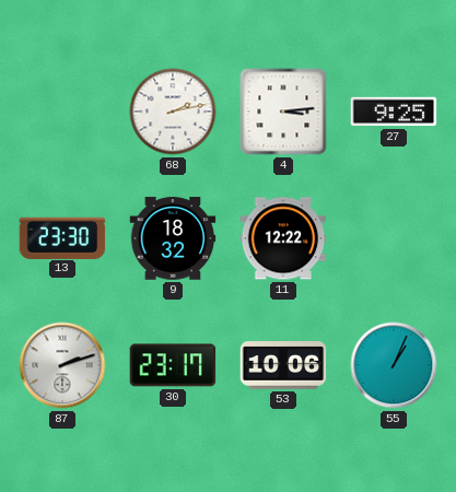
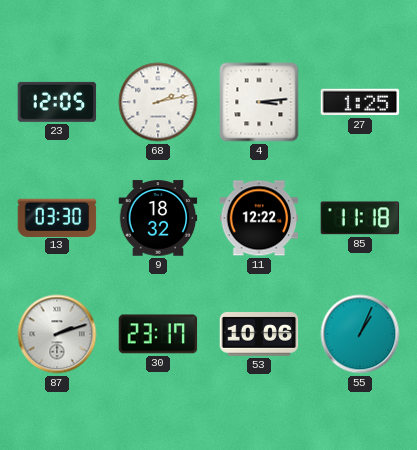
23: none -> 12:05
27: 9:25 -> 1:25
13: 23:30 -> 03:30
85: none -> 11:18
